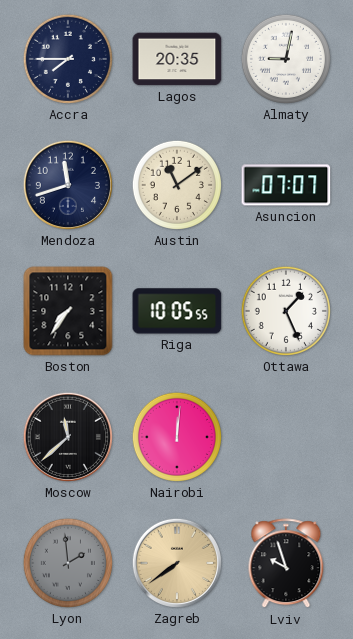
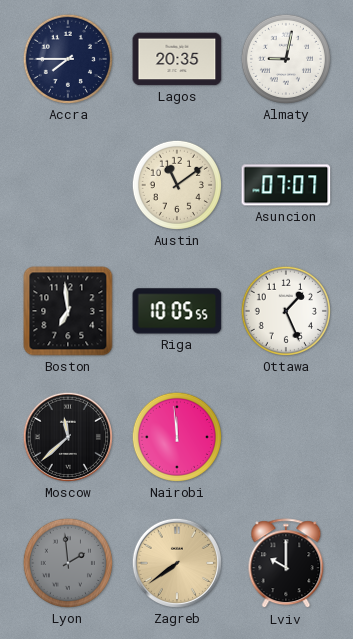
Mendoza: 11:42 -> none
Boston: 7:36 -> 6:59
Nairobi: 12:01 -> 11:59
Lviv: 9:57 -> 10:00
